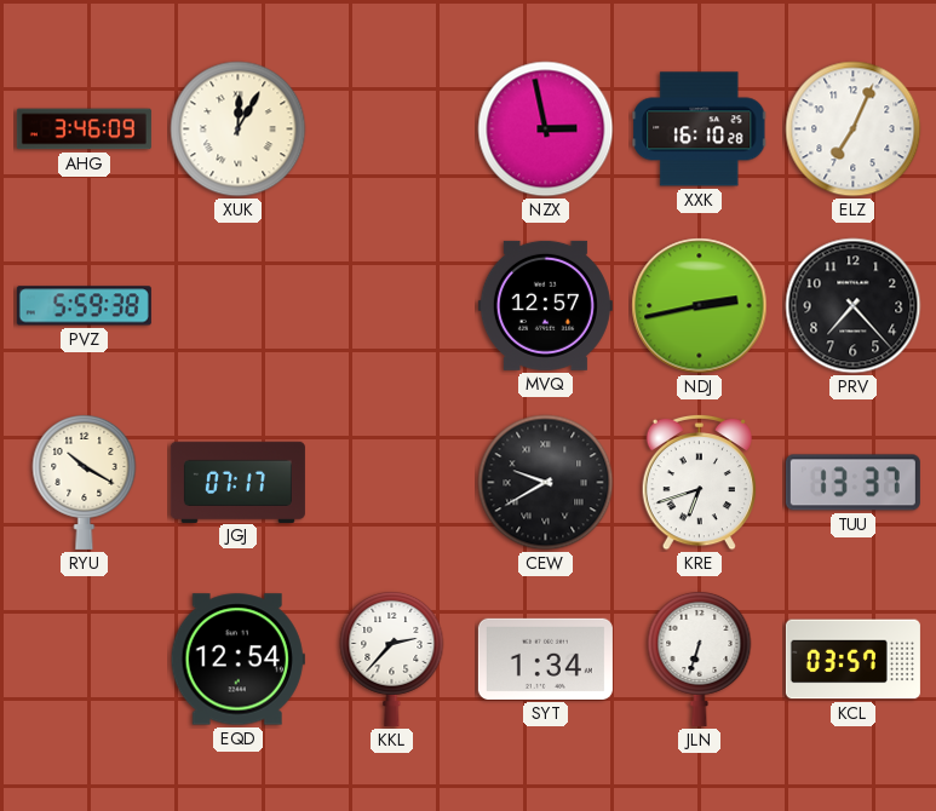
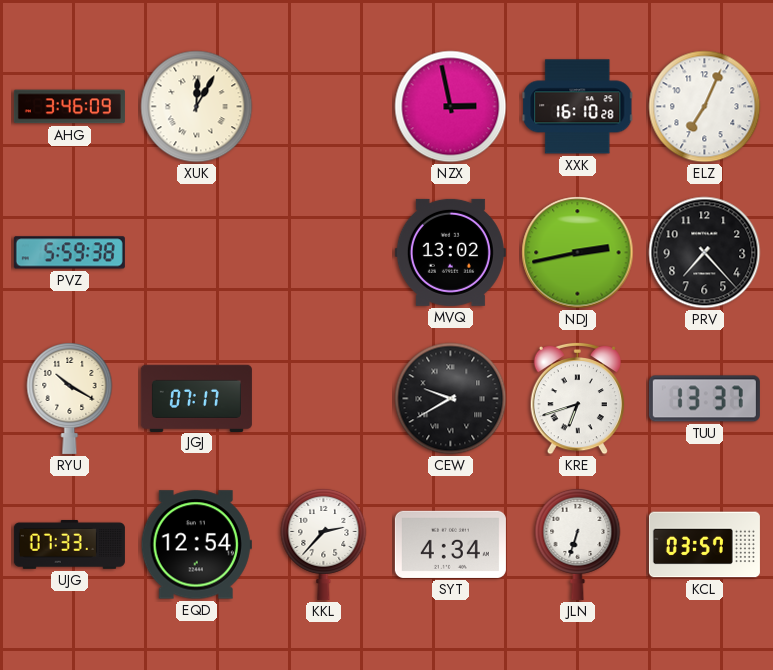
MVQ: 12:57 -> 13:02
UJG: none -> 07:33
SYT: 1:34 -> 4:34
